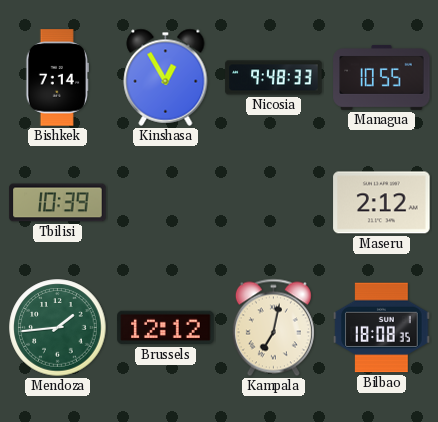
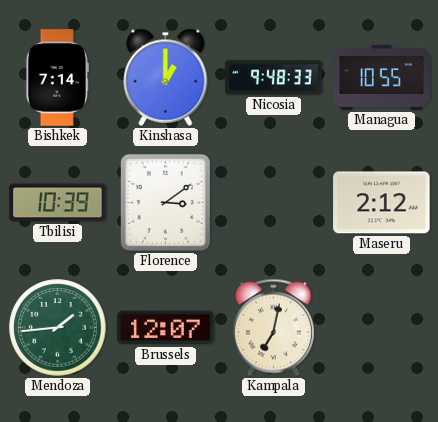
Kinshasa: 12:55 -> 1:00
Florence: none -> 3:09
Brussels: 12:12 -> 12:07
Bilbao: 18:08 -> none
